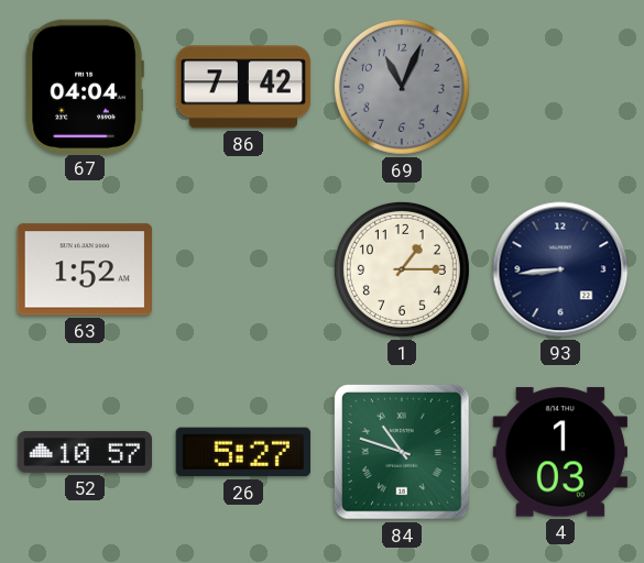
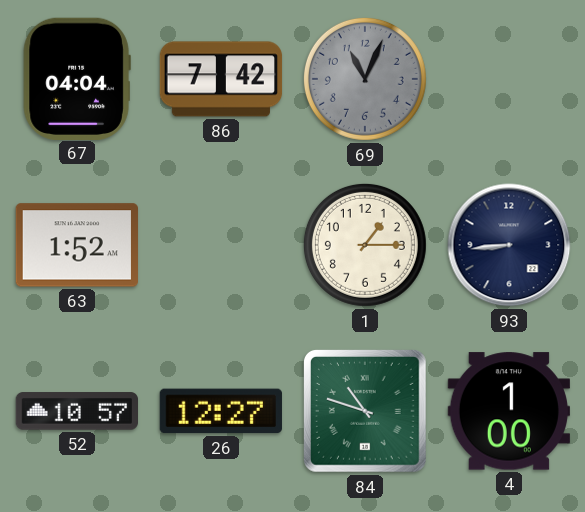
26: 5:27 -> 12:27
4: 1:03 -> 1:00
